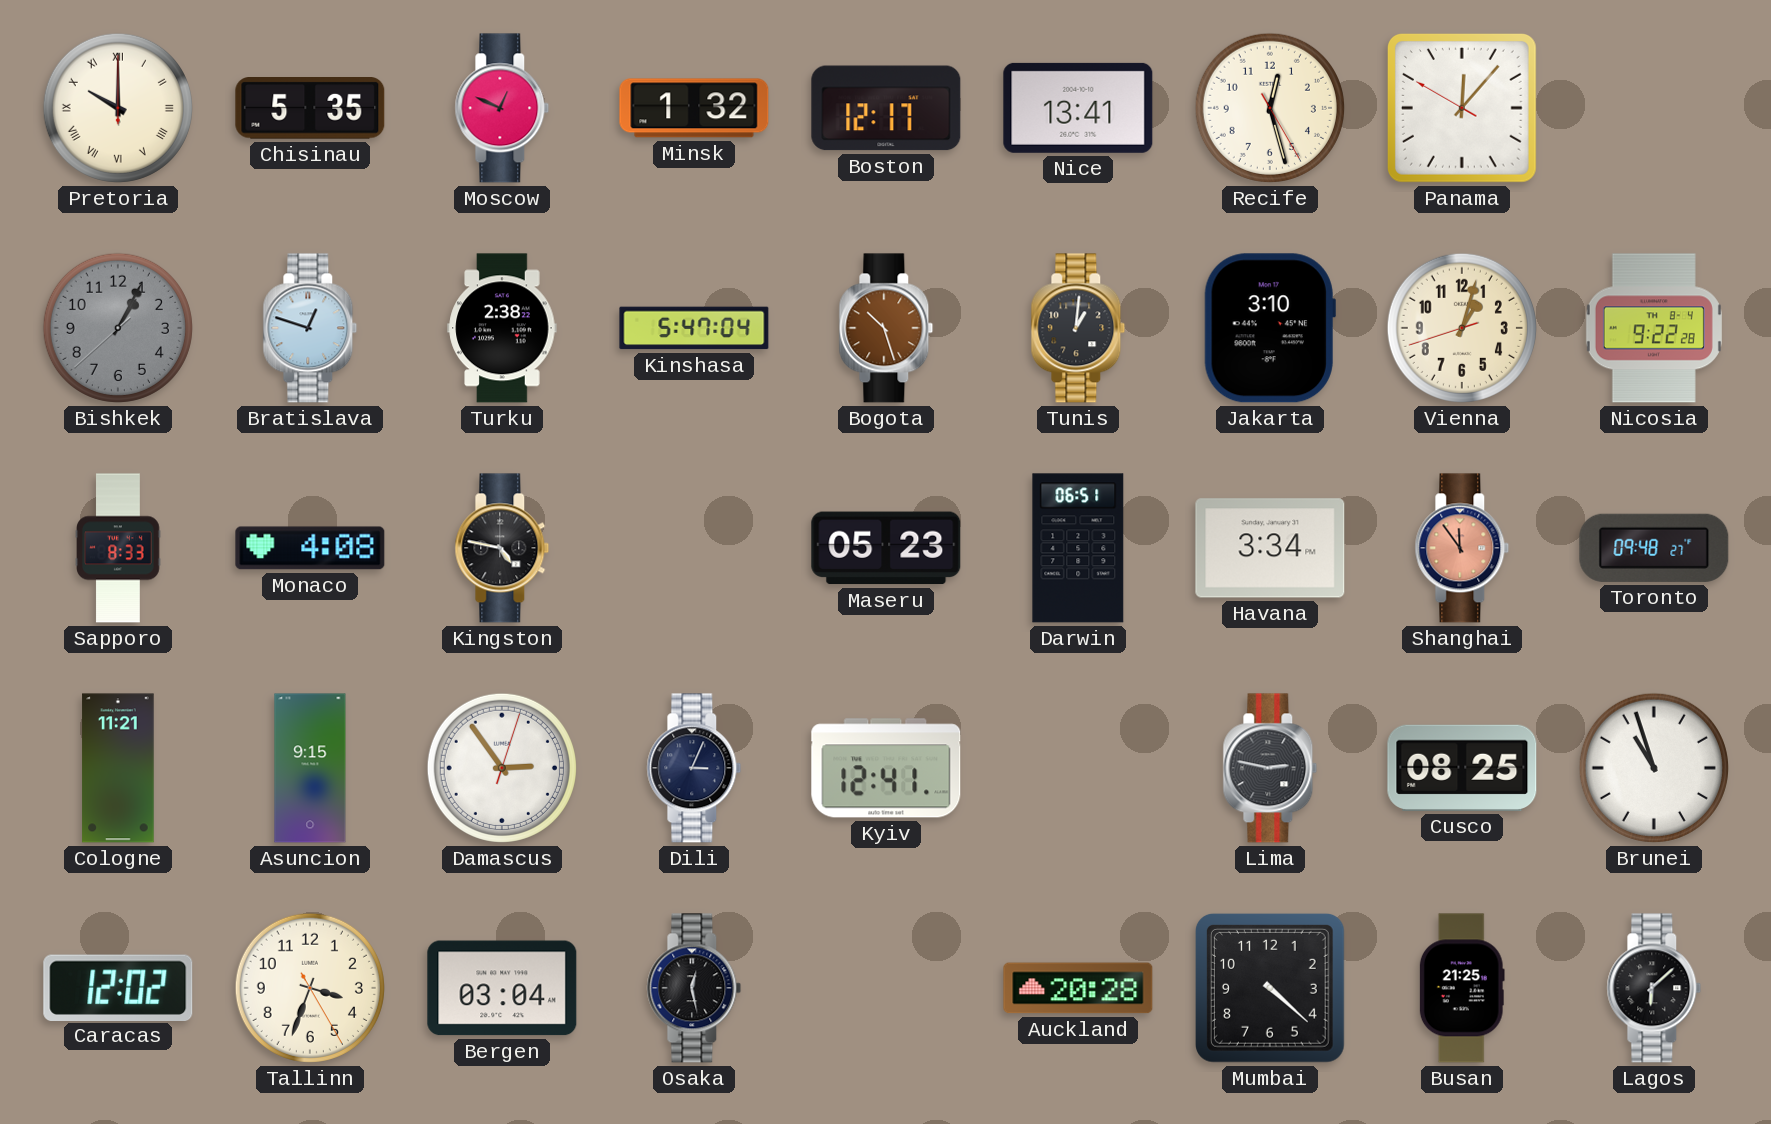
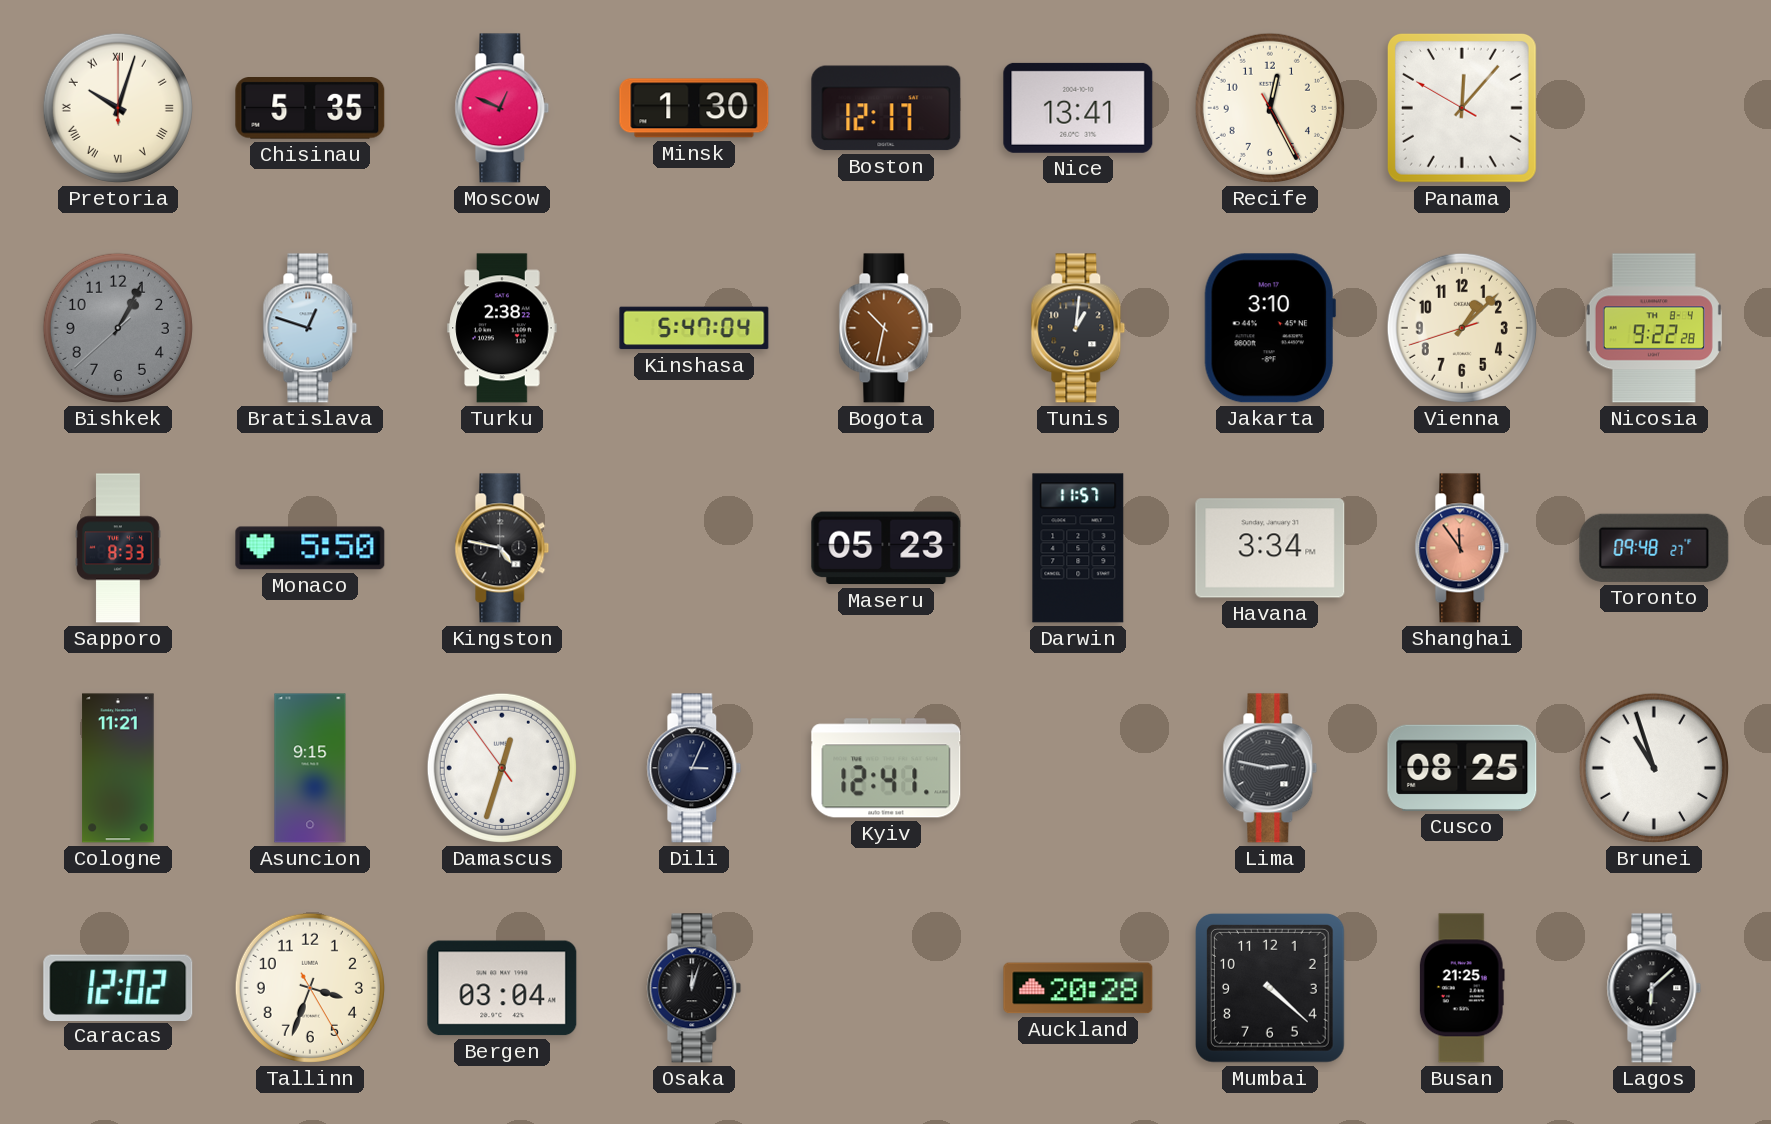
Pretoria: 10:00 -> 10:03
Minsk: 1:32 -> 1:30
Recife: 12:27 -> 12:25
Bogota: 10:27 -> 10:32
Vienna: 1:02 -> 1:07
Monaco: 4:08 -> 5:50
Darwin: 06:51 -> 11:57
Damascus: 2:54 -> 12:32
Osaka: 12:28 -> 12:03
